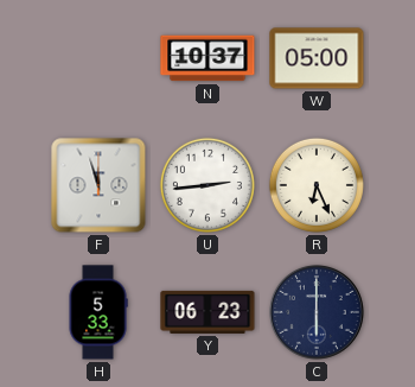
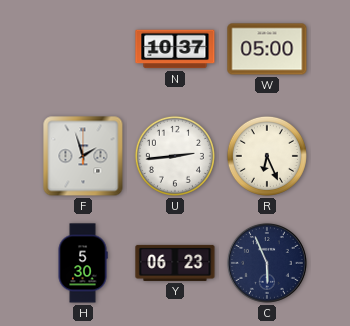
F: 11:57 -> 1:57
H: 5:33 -> 5:30
C: 6:00 -> 5:56
